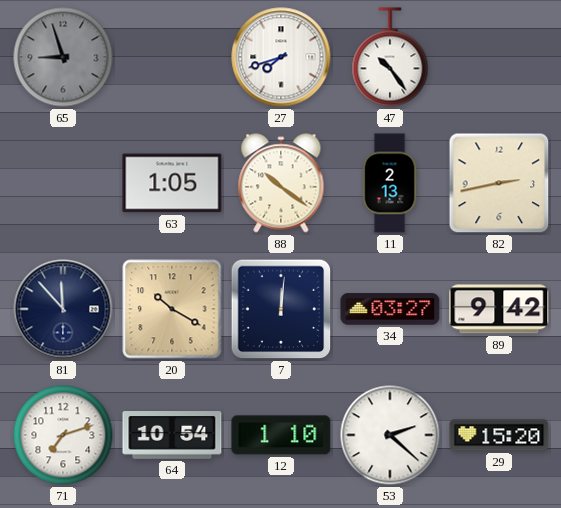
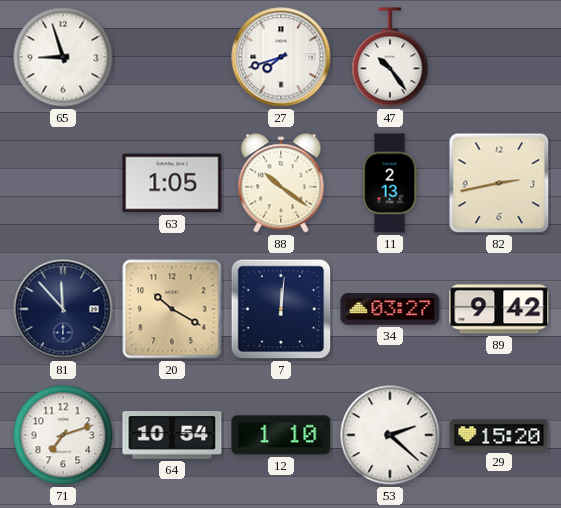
65 dial: grey -> white
